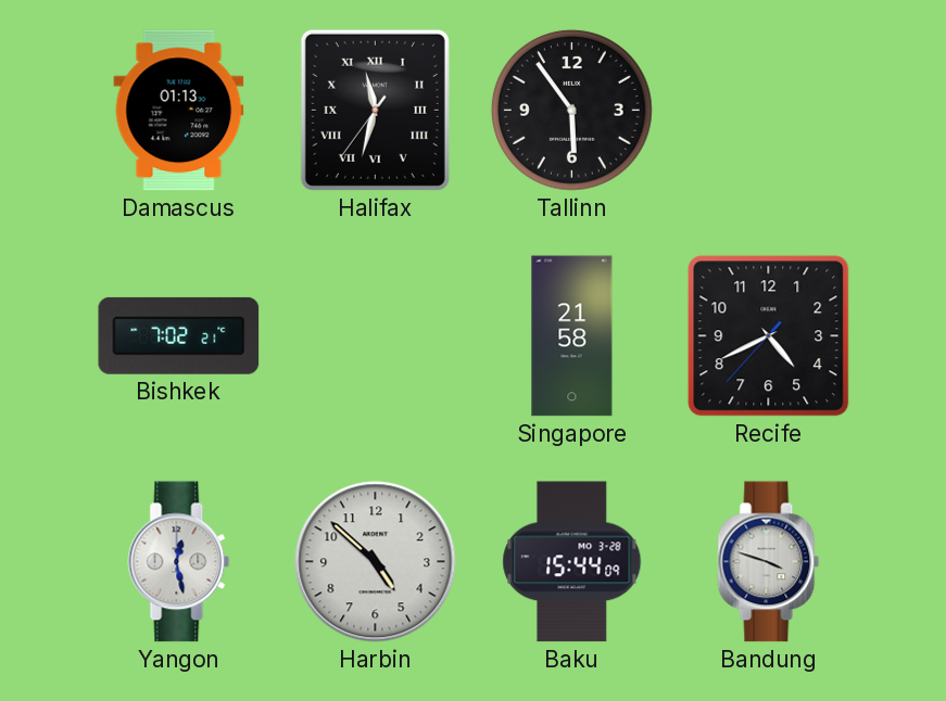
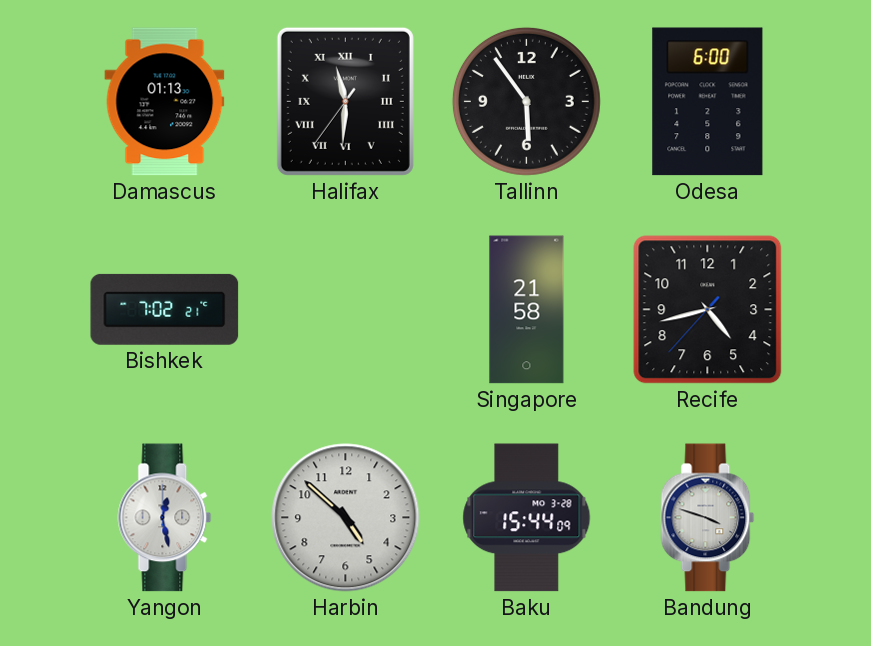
Halifax: 11:32 -> 11:30
Odesa: none -> 6:00
Recife: 4:40 -> 4:42
